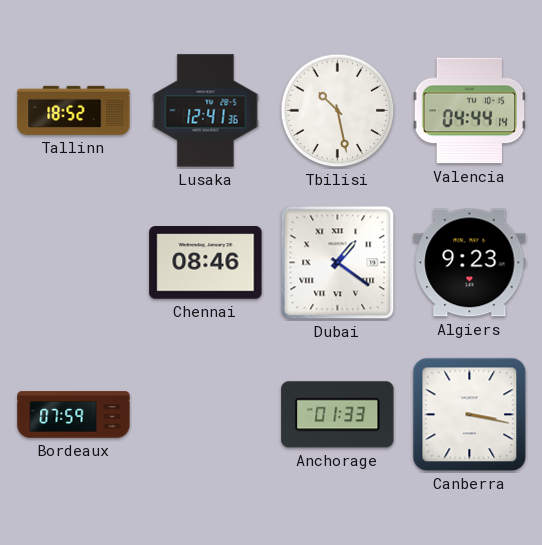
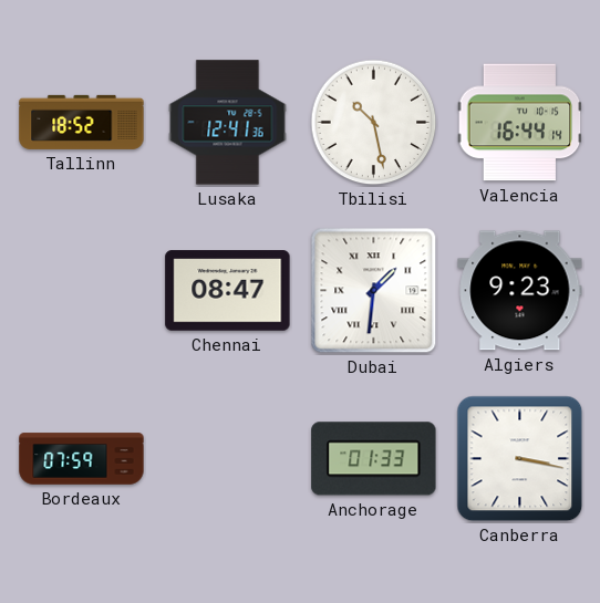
Valencia: 04:44 -> 16:44
Chennai: 08:46 -> 08:47
Dubai: 1:21 -> 1:31
